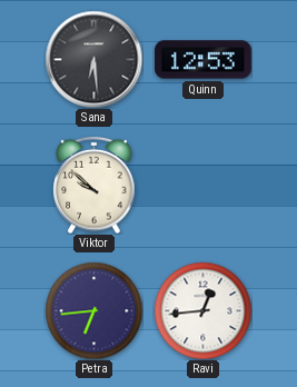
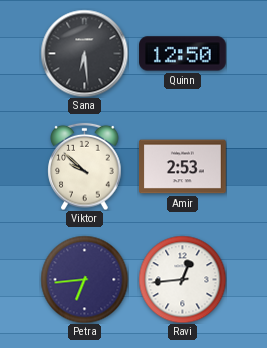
Quinn: 12:53 -> 12:50
Amir: none -> 2:53
